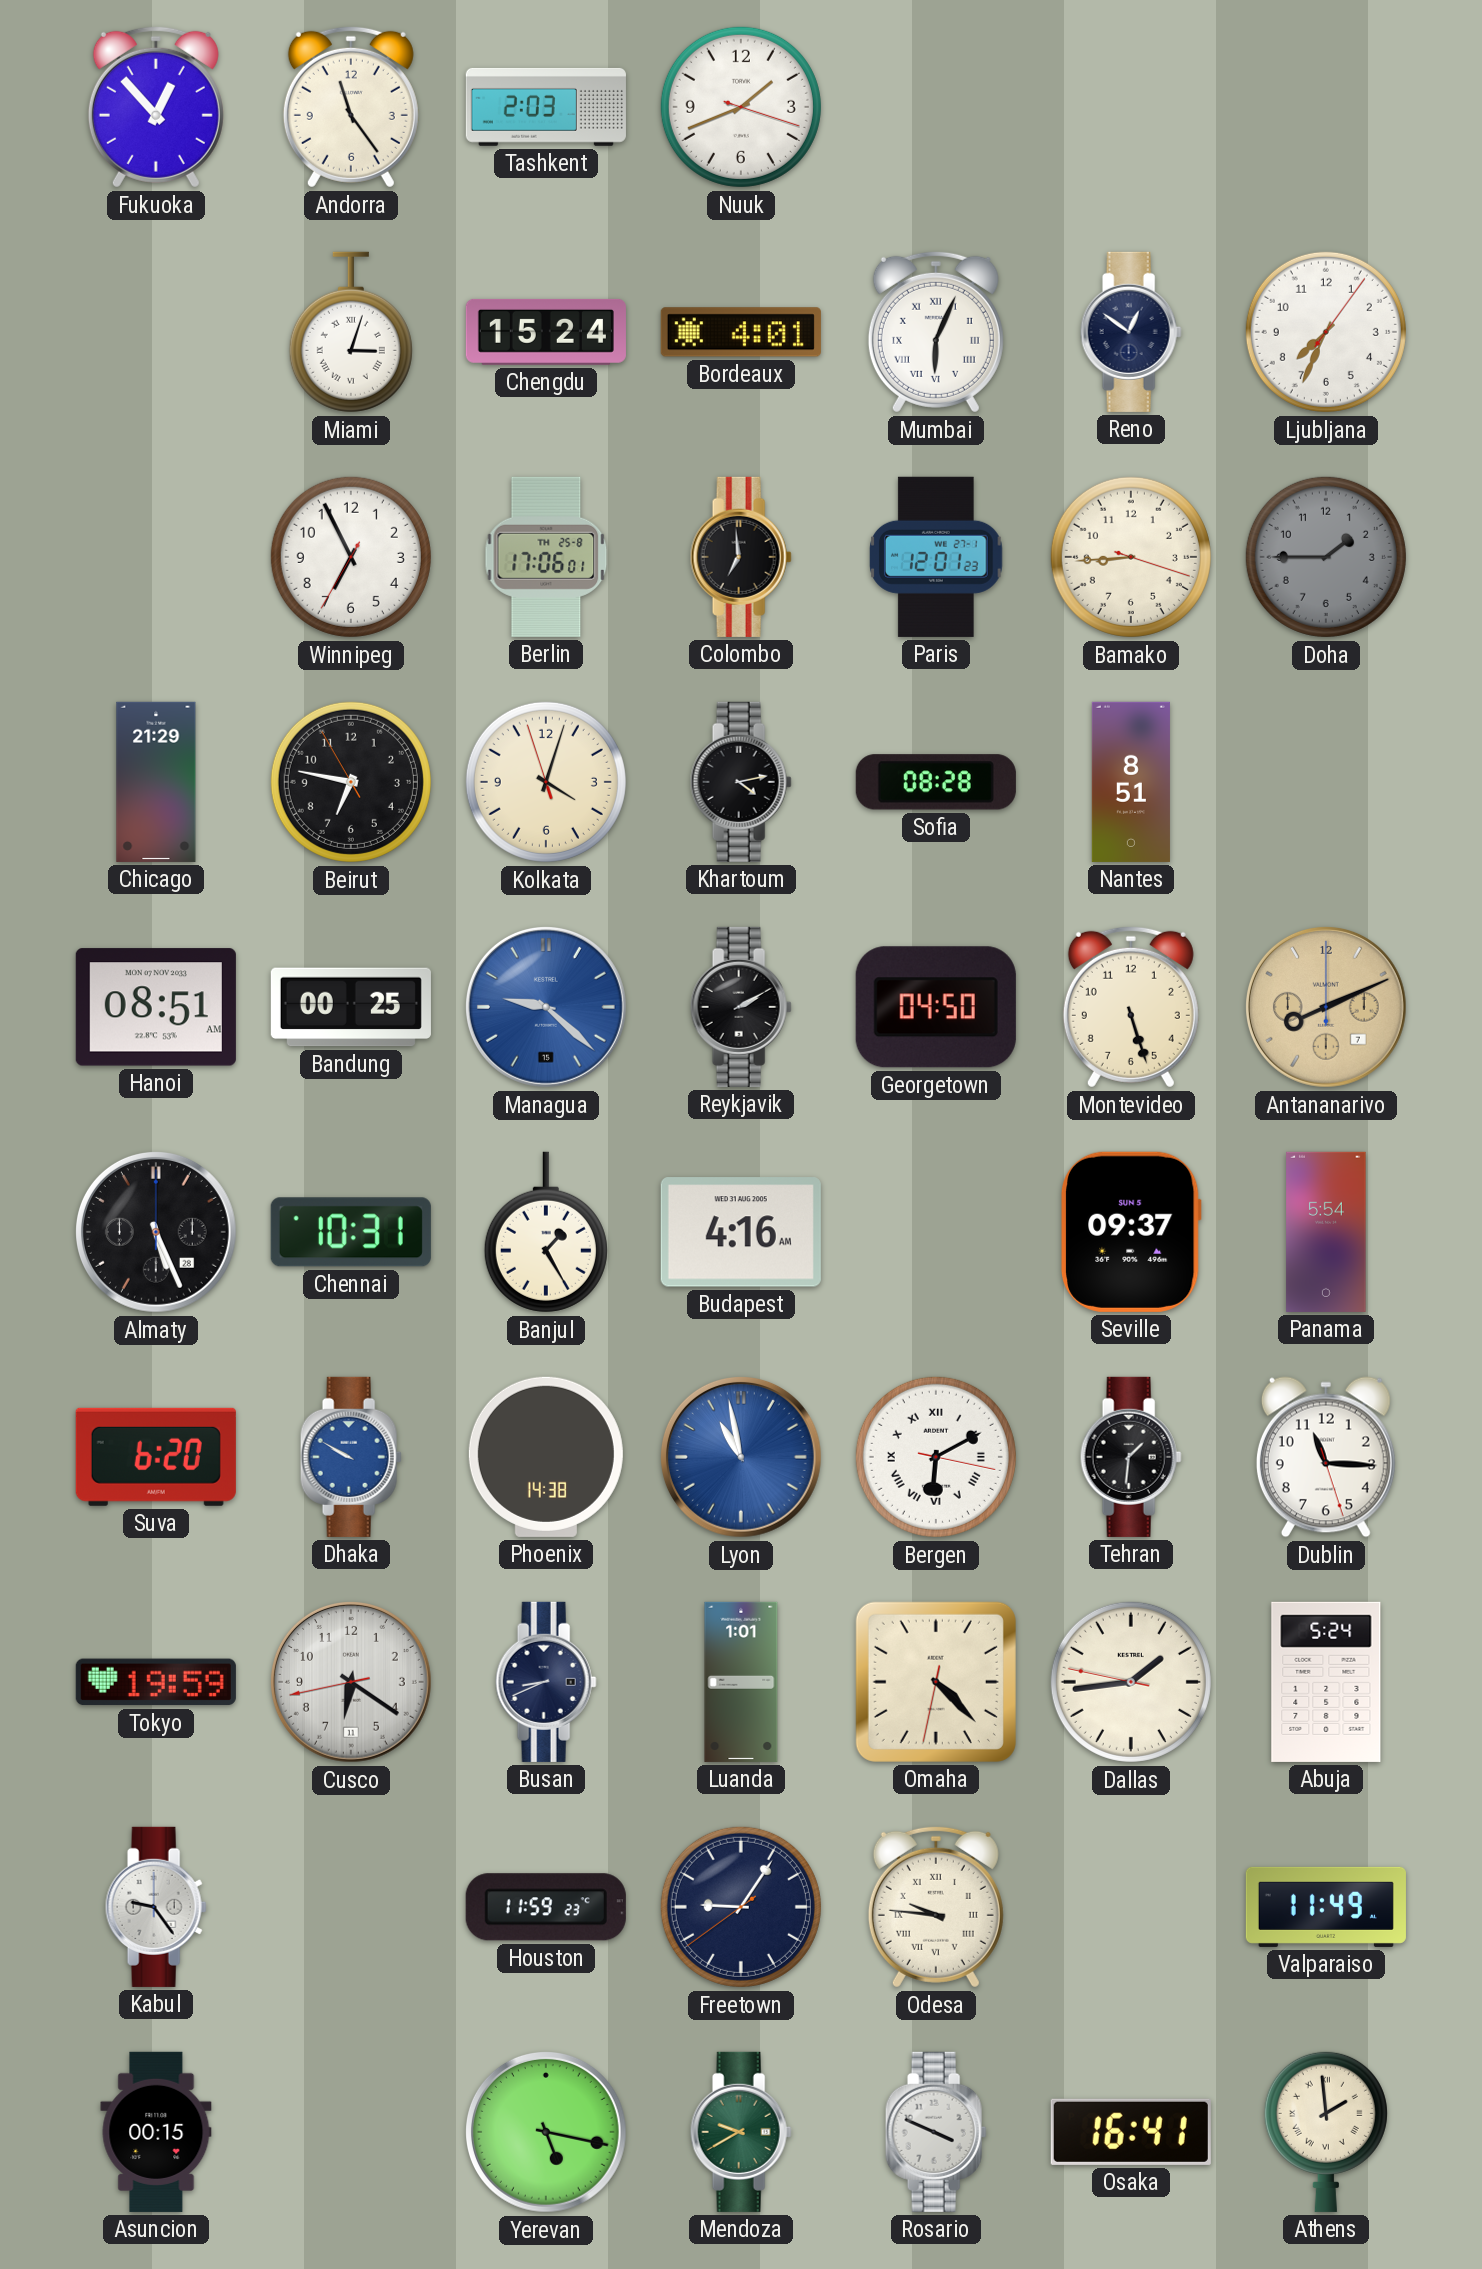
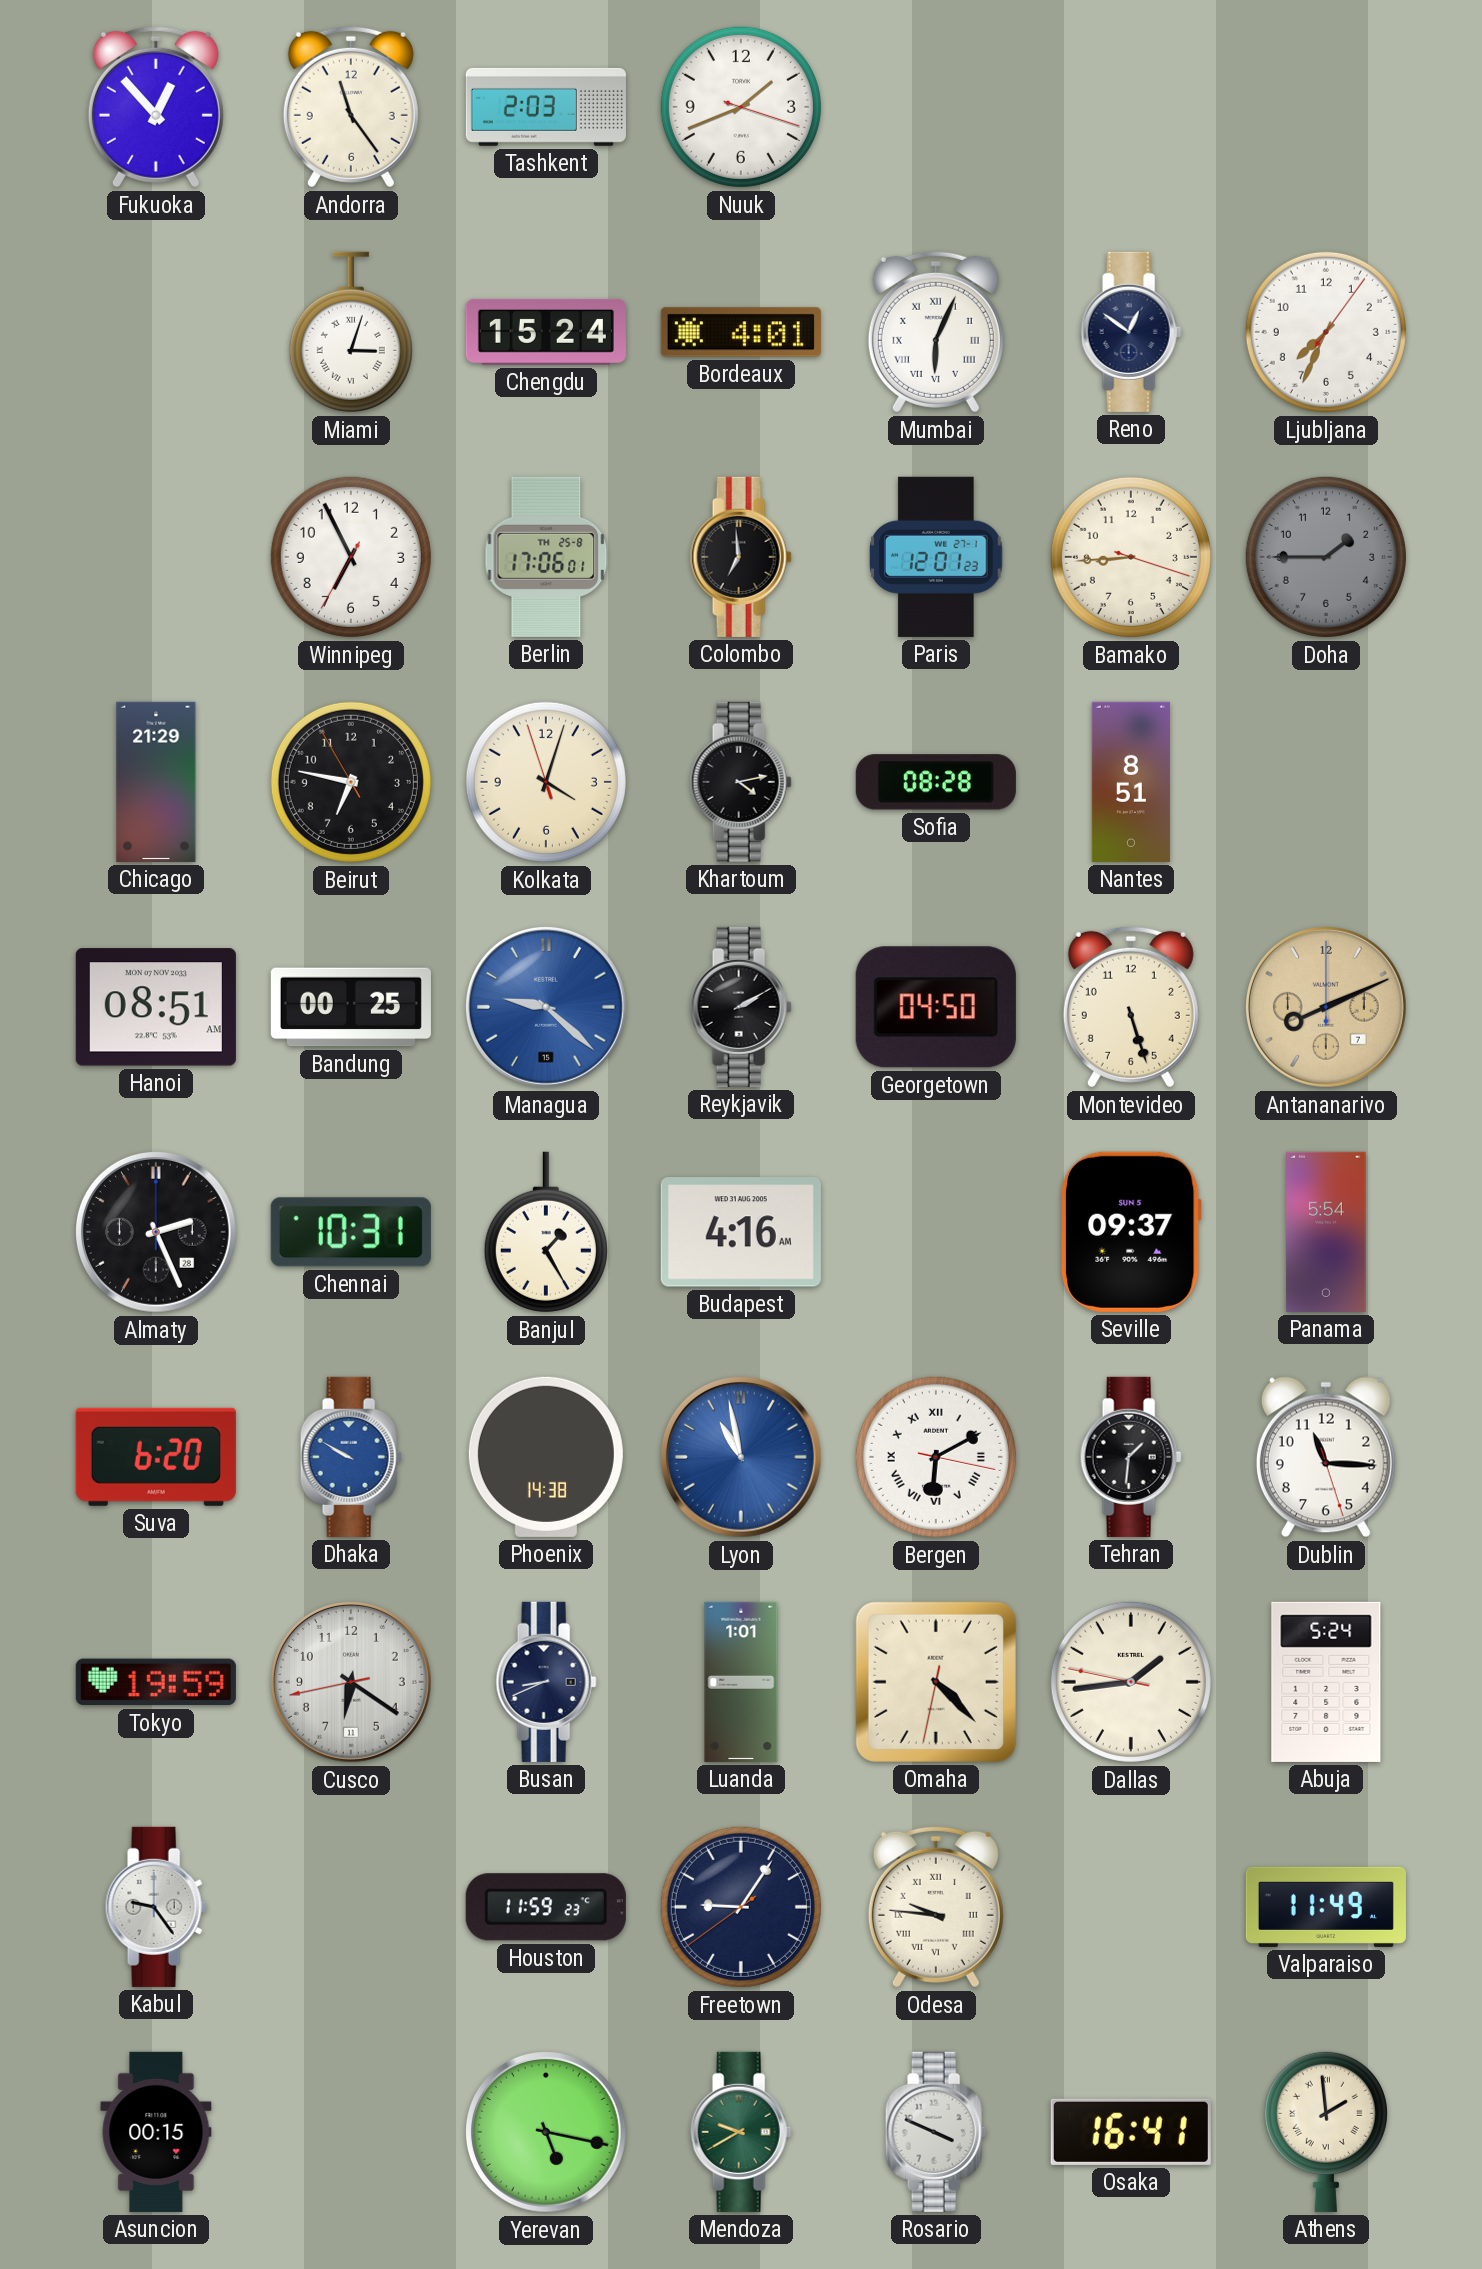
Almaty: 5:26 -> 2:26
